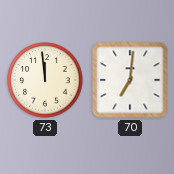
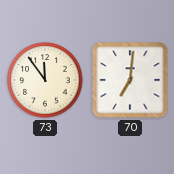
73: 11:59 -> 11:54
